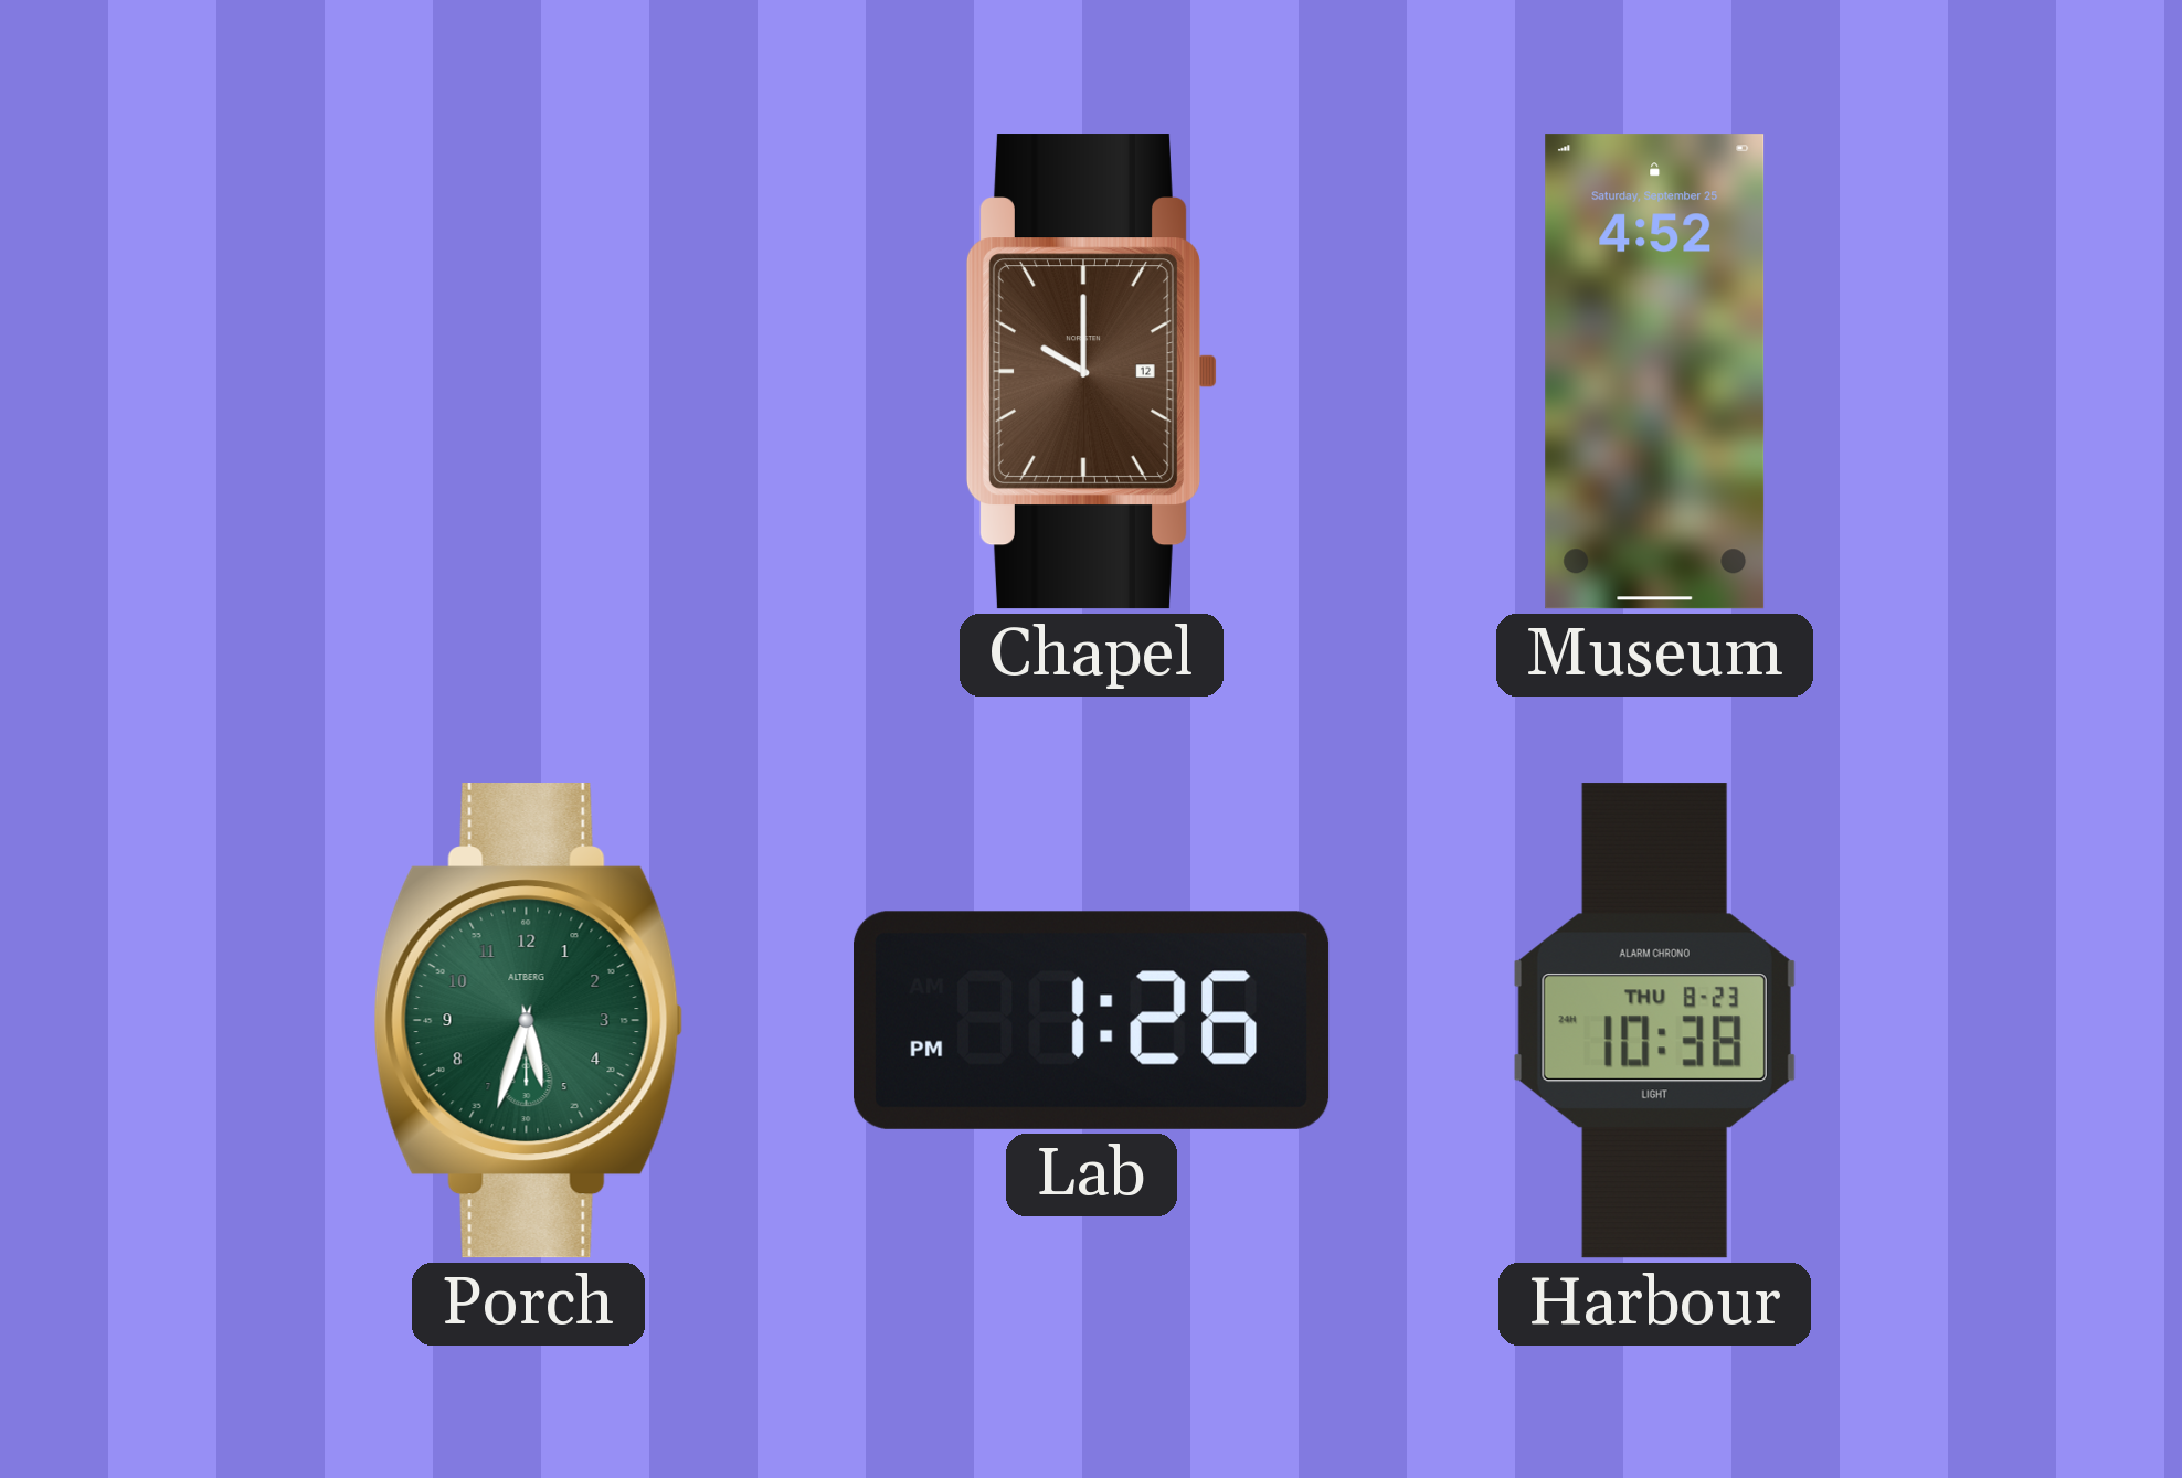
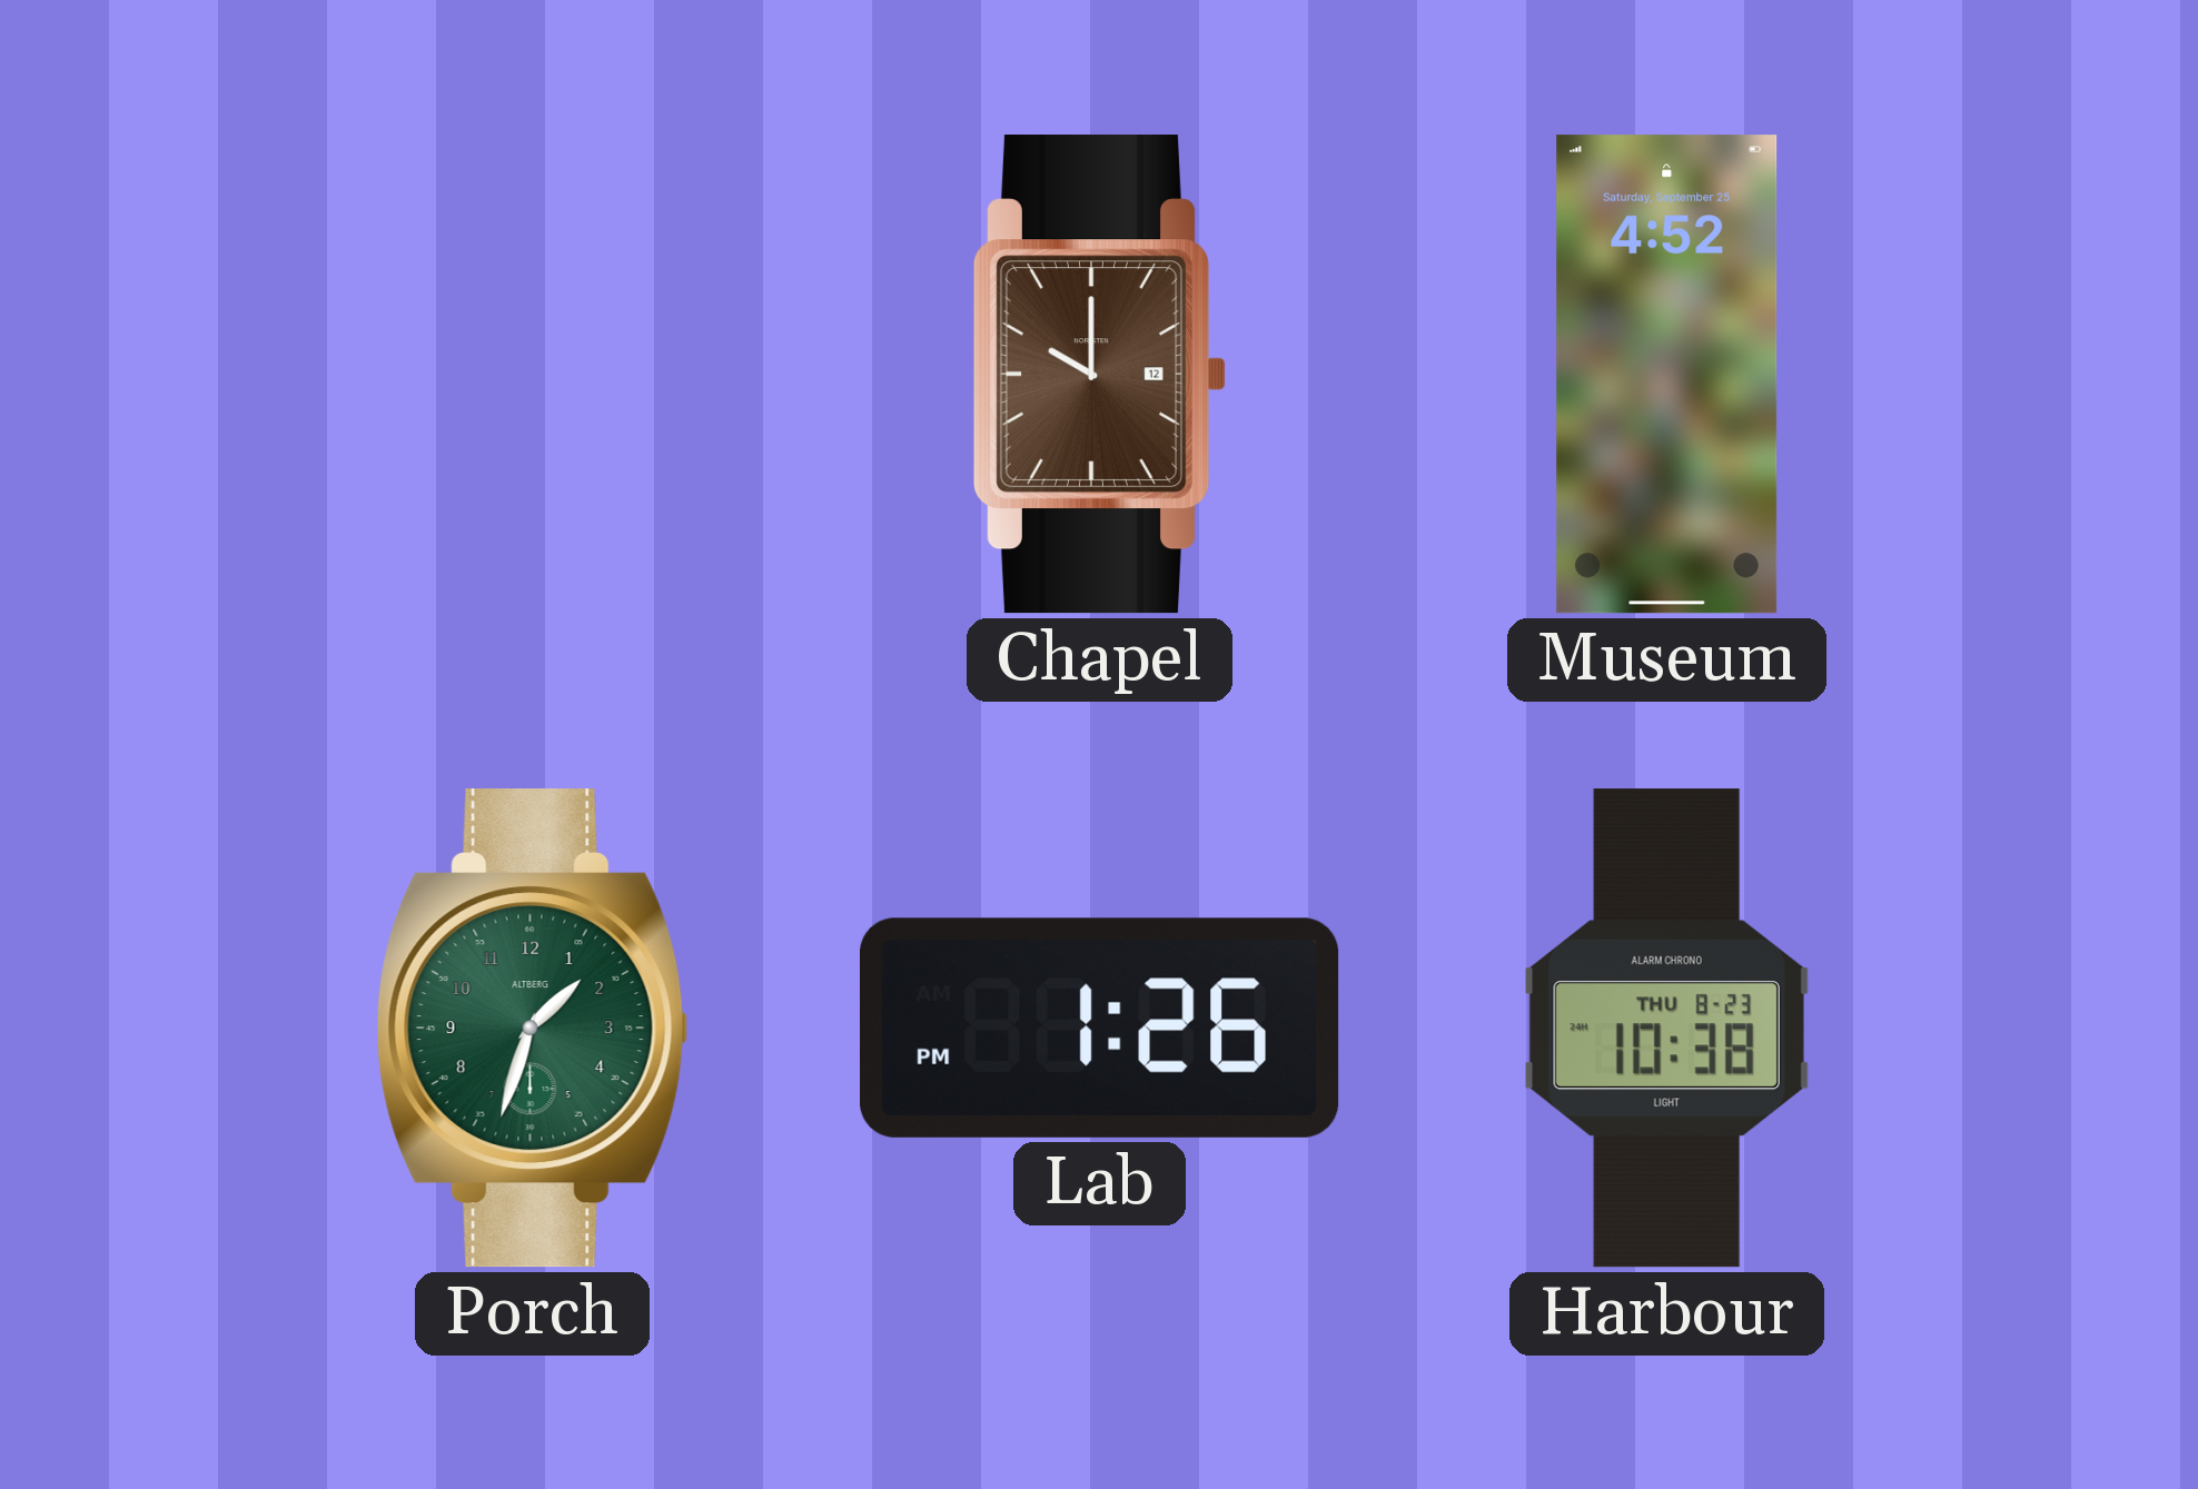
Porch: 5:33 -> 1:33
